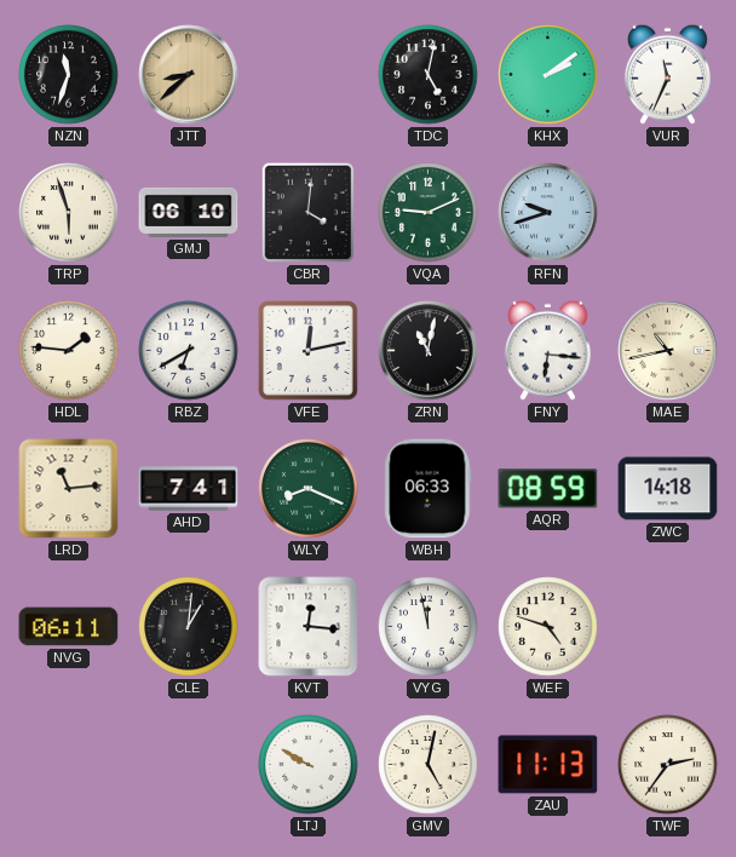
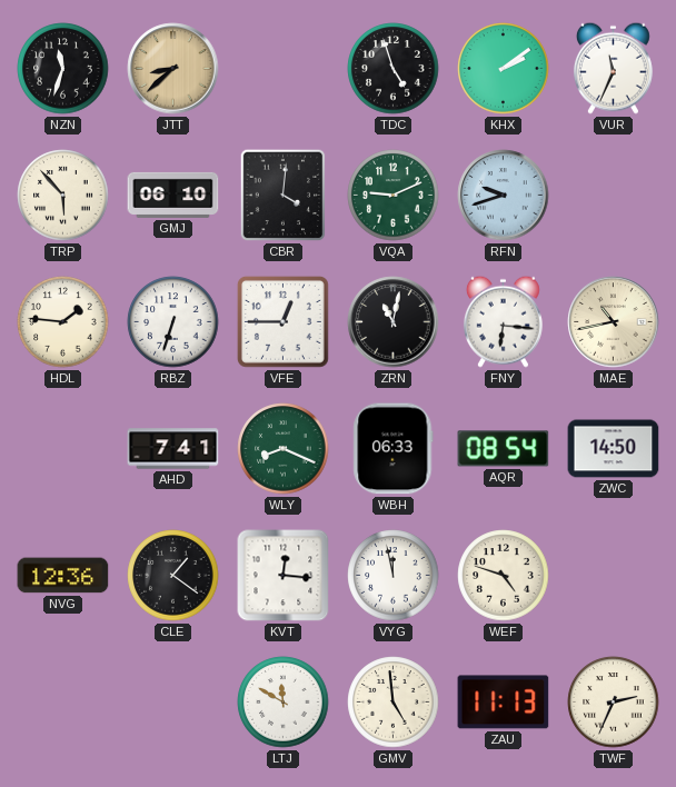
TDC: 5:02 -> 4:57
TRP: 5:57 -> 5:53
RBZ: 6:40 -> 6:33
VFE: 12:13 -> 12:45
LRD: 11:14 -> none
AQR: 08:59 -> 08:54
ZWC: 14:18 -> 14:50
NVG: 06:11 -> 12:36
CLE: 1:01 -> 1:21
LTJ: 9:50 -> 11:50
GMV: 5:02 -> 4:59
TWF: 2:36 -> 2:34
